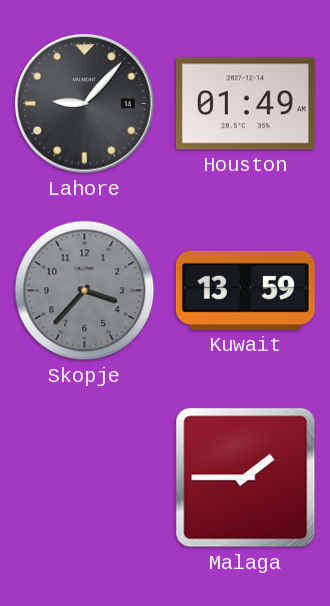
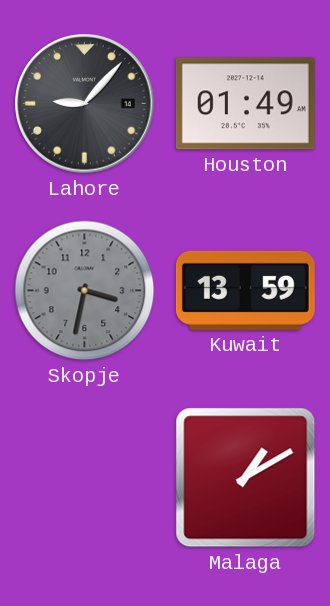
Skopje: 3:37 -> 3:32
Malaga: 1:45 -> 1:10
